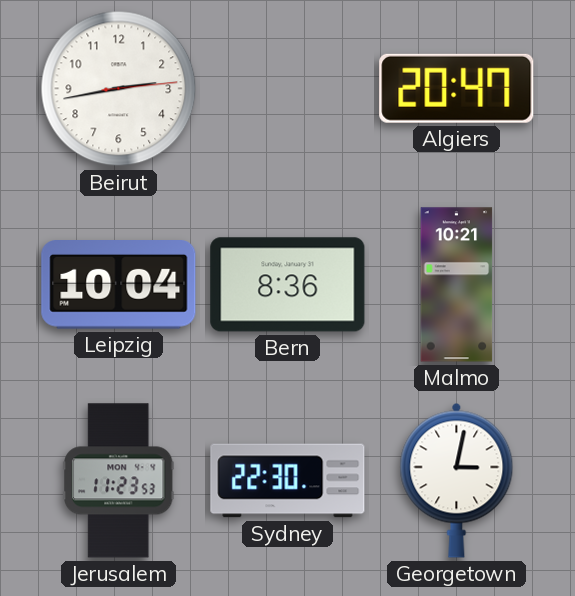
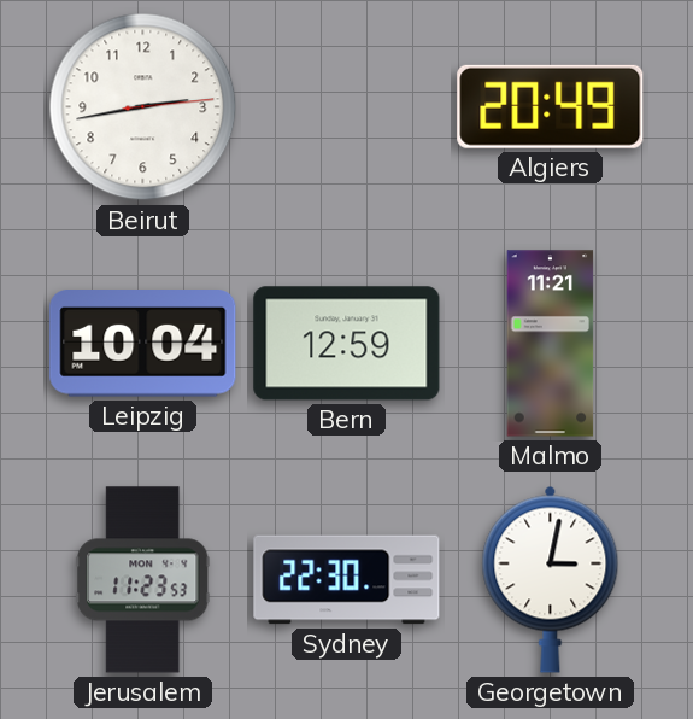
Algiers: 20:47 -> 20:49
Bern: 8:36 -> 12:59
Malmo: 10:21 -> 11:21
